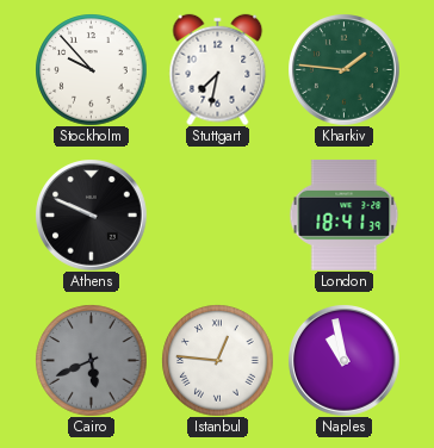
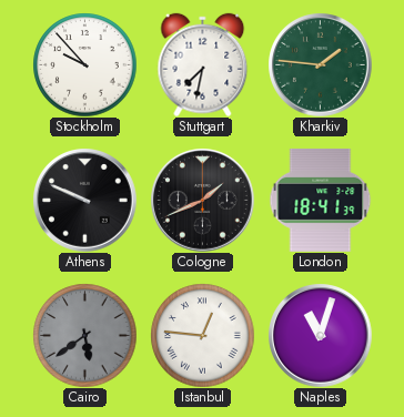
Cologne: none -> 1:41
Cairo: 5:41 -> 5:39
Naples: 10:58 -> 11:03
